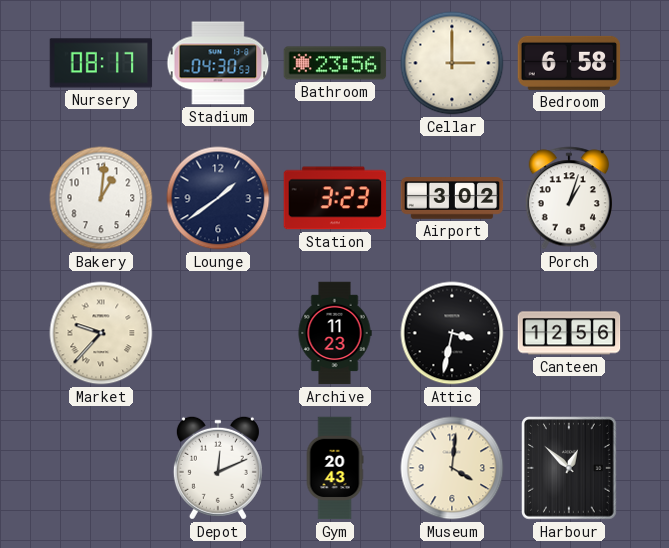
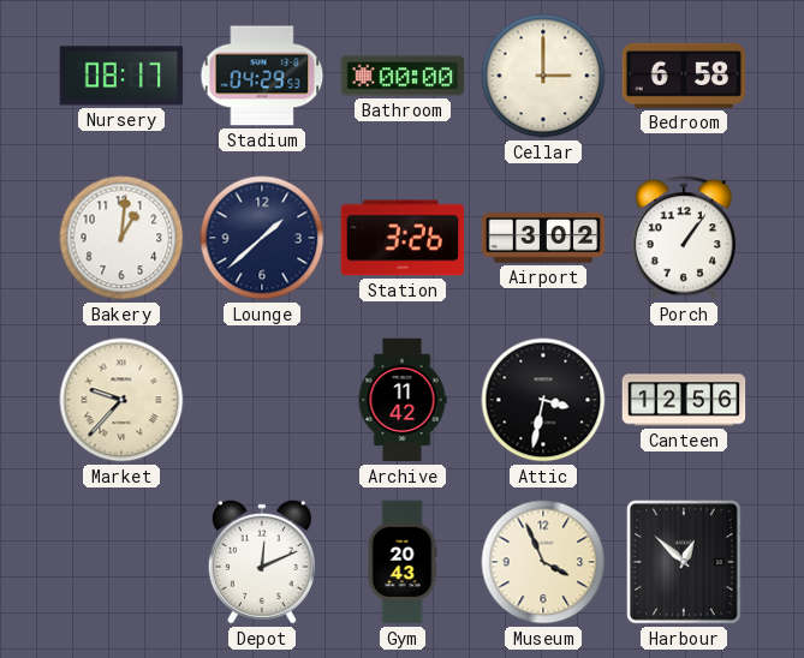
Stadium: 04:30 -> 04:29
Bathroom: 23:56 -> 00:00
Lounge: 1:39 -> 1:38
Station: 3:23 -> 3:26
Porch: 1:03 -> 1:06
Archive: 11:23 -> 11:42
Museum: 4:01 -> 3:56
